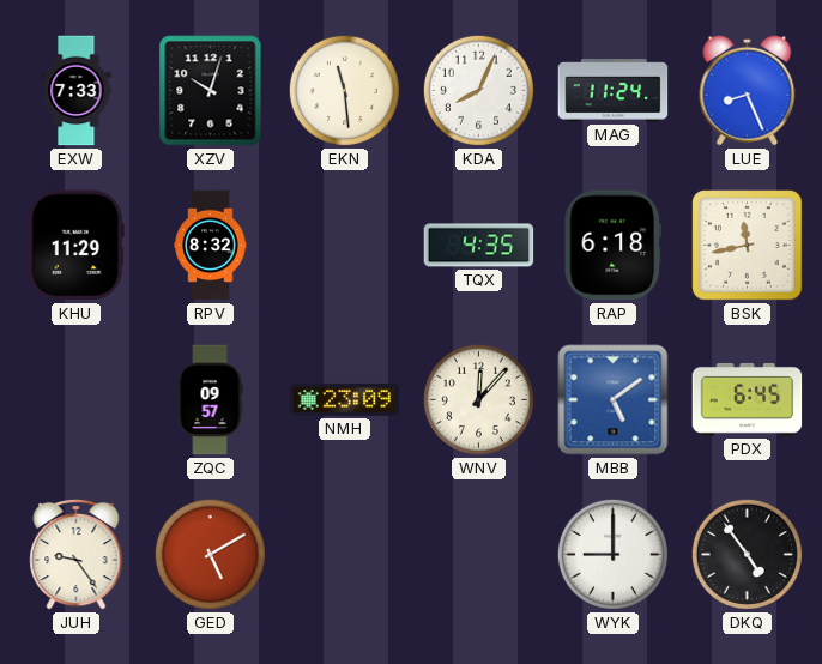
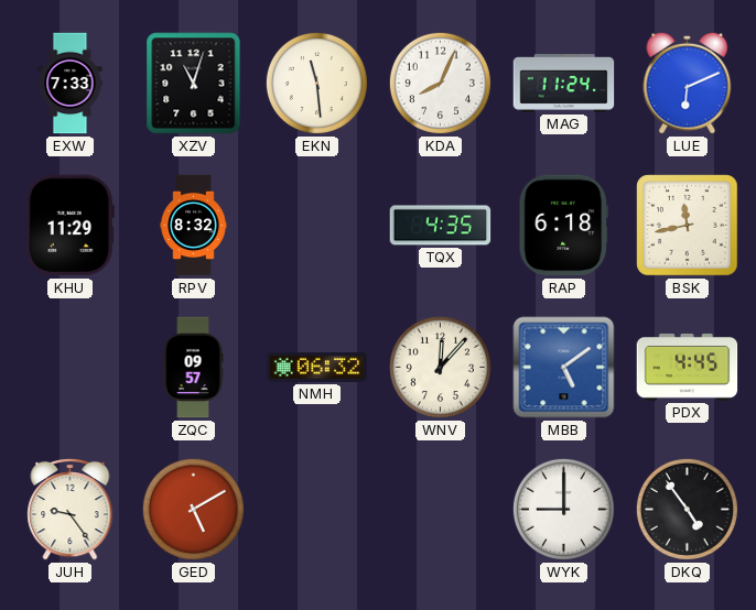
XZV: 10:03 -> 11:03
LUE: 8:26 -> 6:11
NMH: 23:09 -> 06:32
PDX: 6:45 -> 4:45
